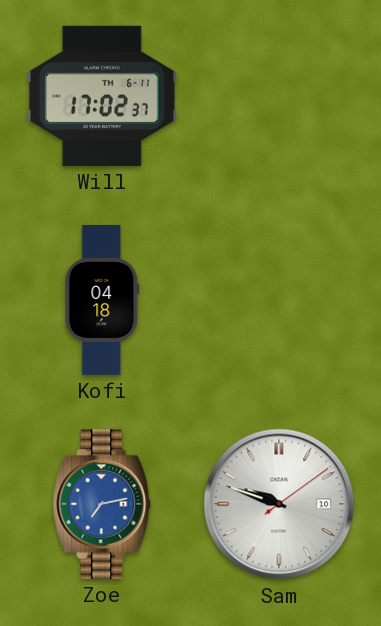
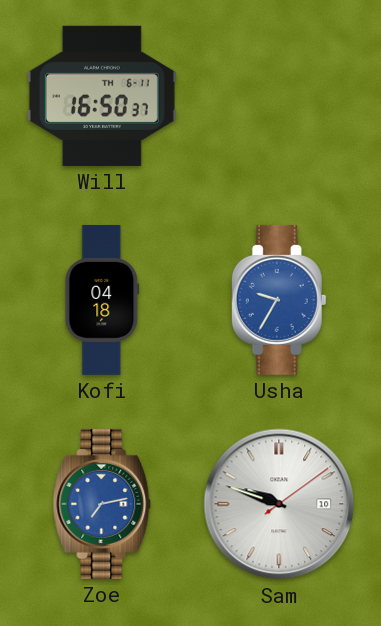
Will: 17:02 -> 16:50
Usha: none -> 9:35
